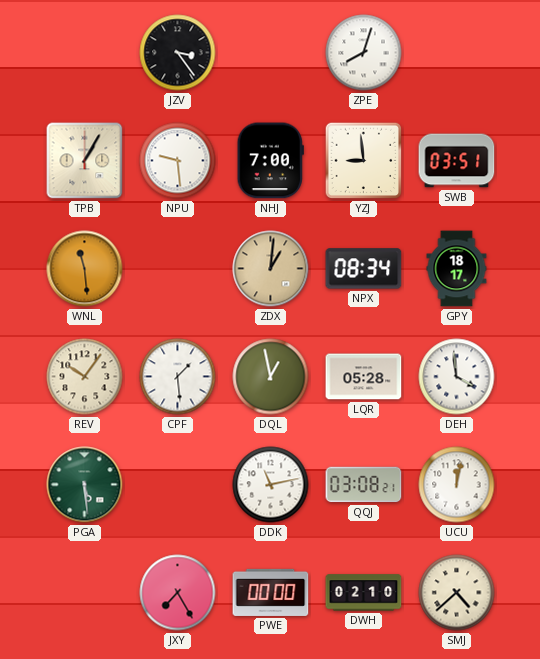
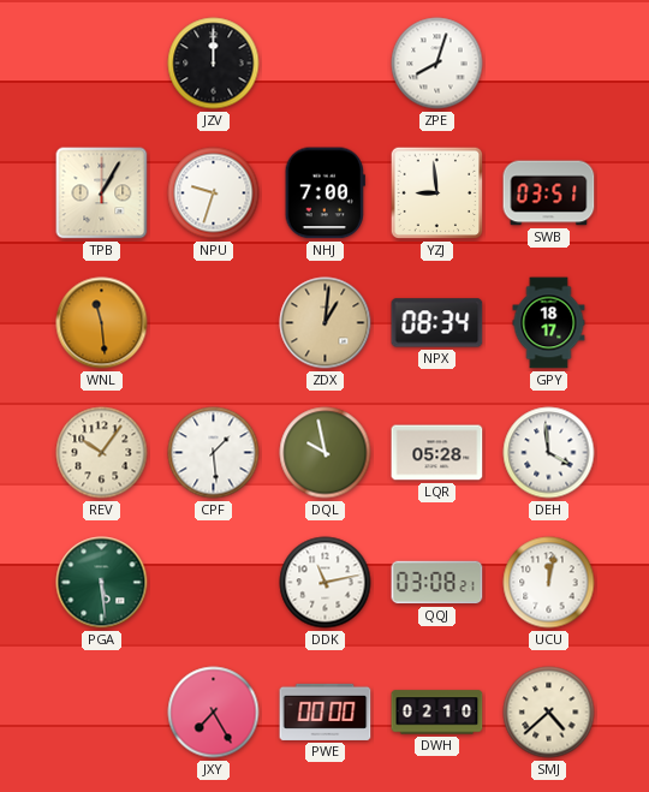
JZV: 3:24 -> 12:00
NPU: 9:29 -> 9:33
DQL: 12:58 -> 9:58
